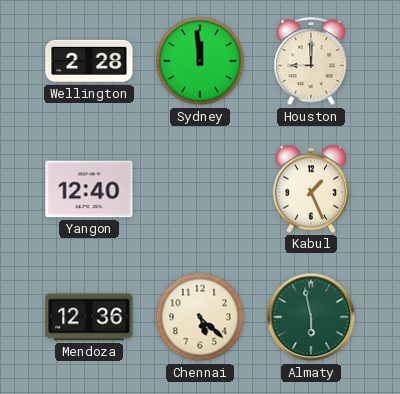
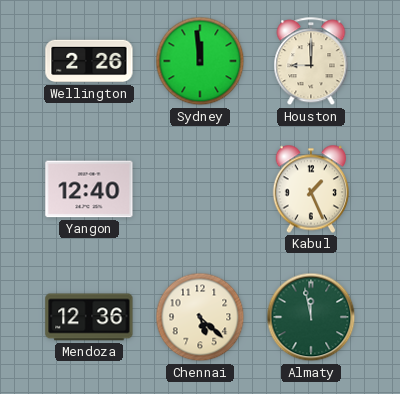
Wellington: 2:28 -> 2:26
Almaty: 5:58 -> 11:58
